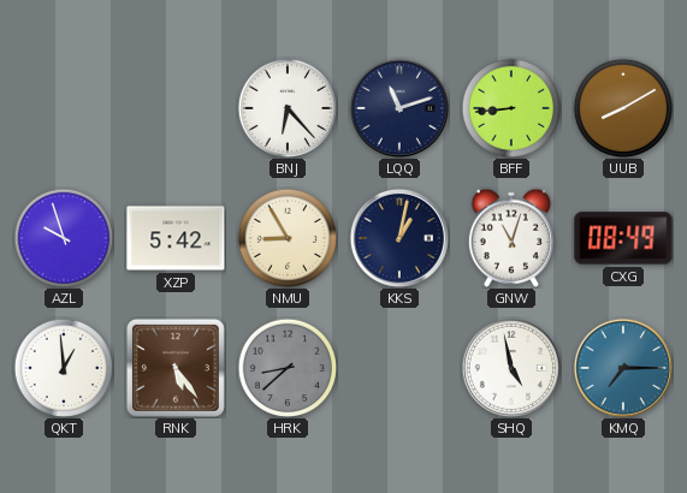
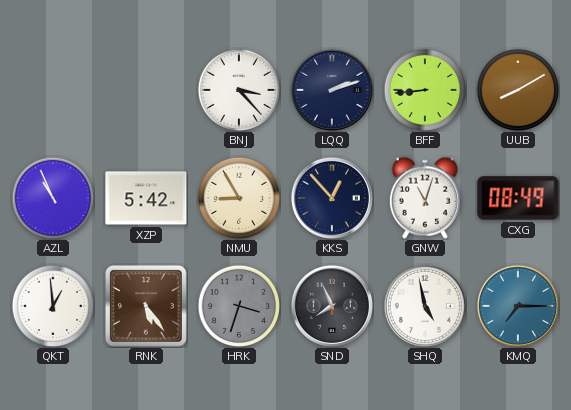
BNJ: 6:23 -> 3:23
LQQ: 11:12 -> 2:12
AZL: 9:57 -> 10:56
KKS: 1:02 -> 12:53
HRK: 8:38 -> 3:33
SND: none -> 7:56
